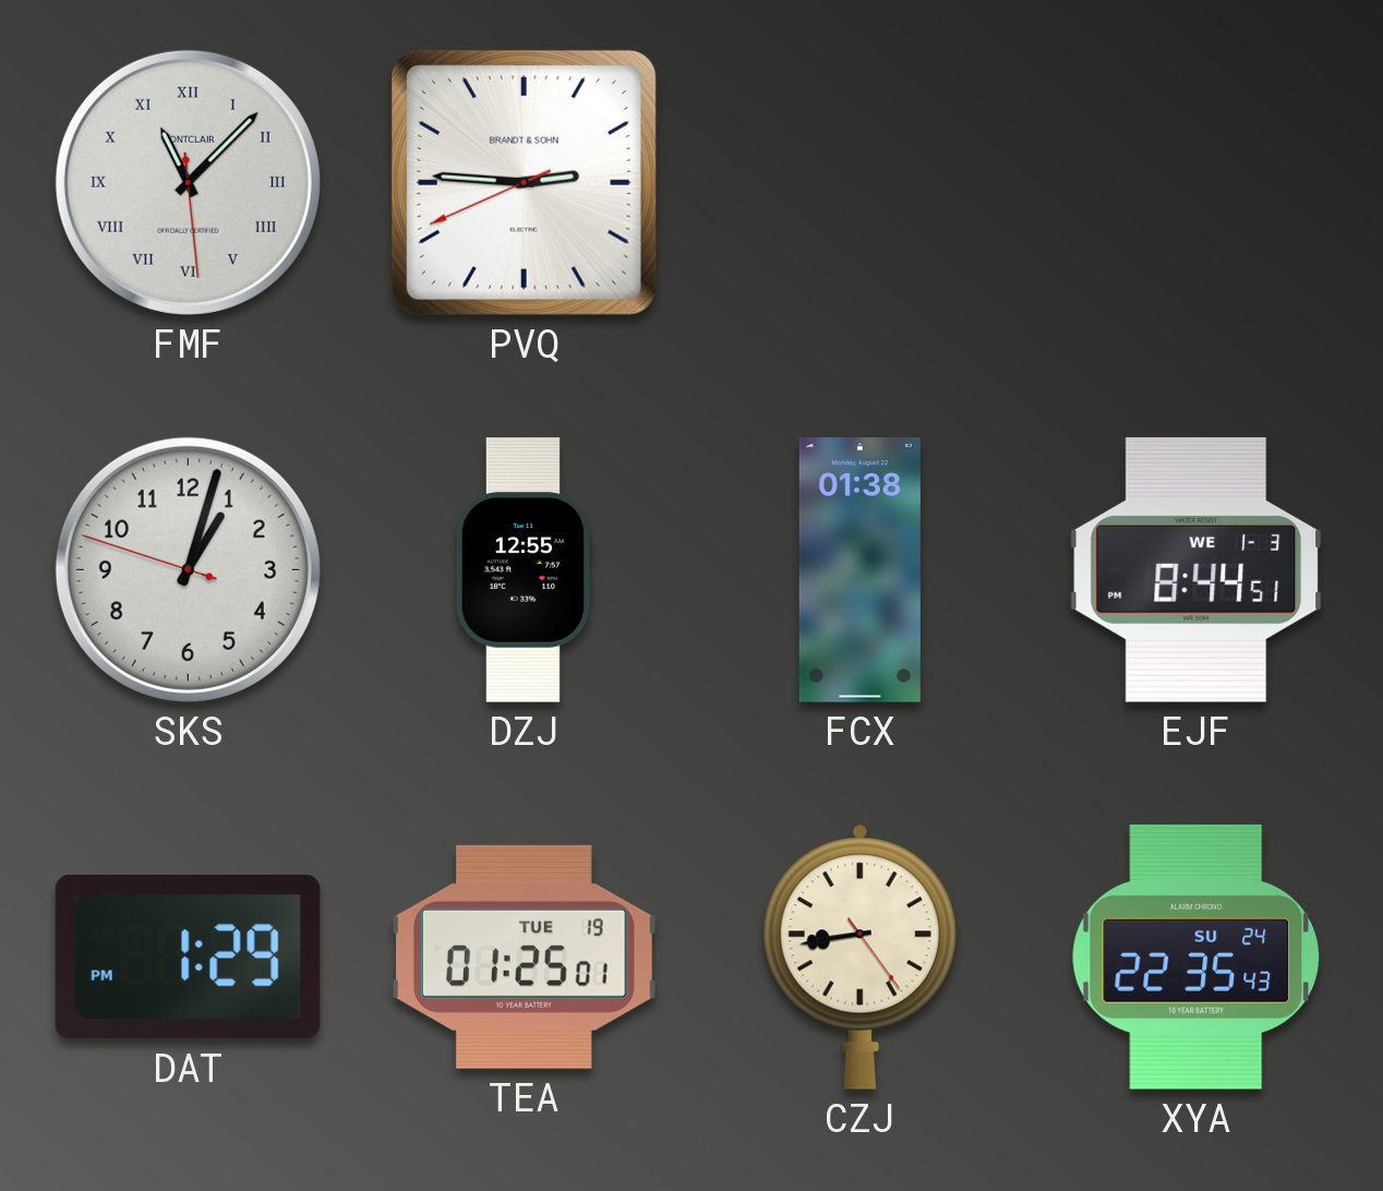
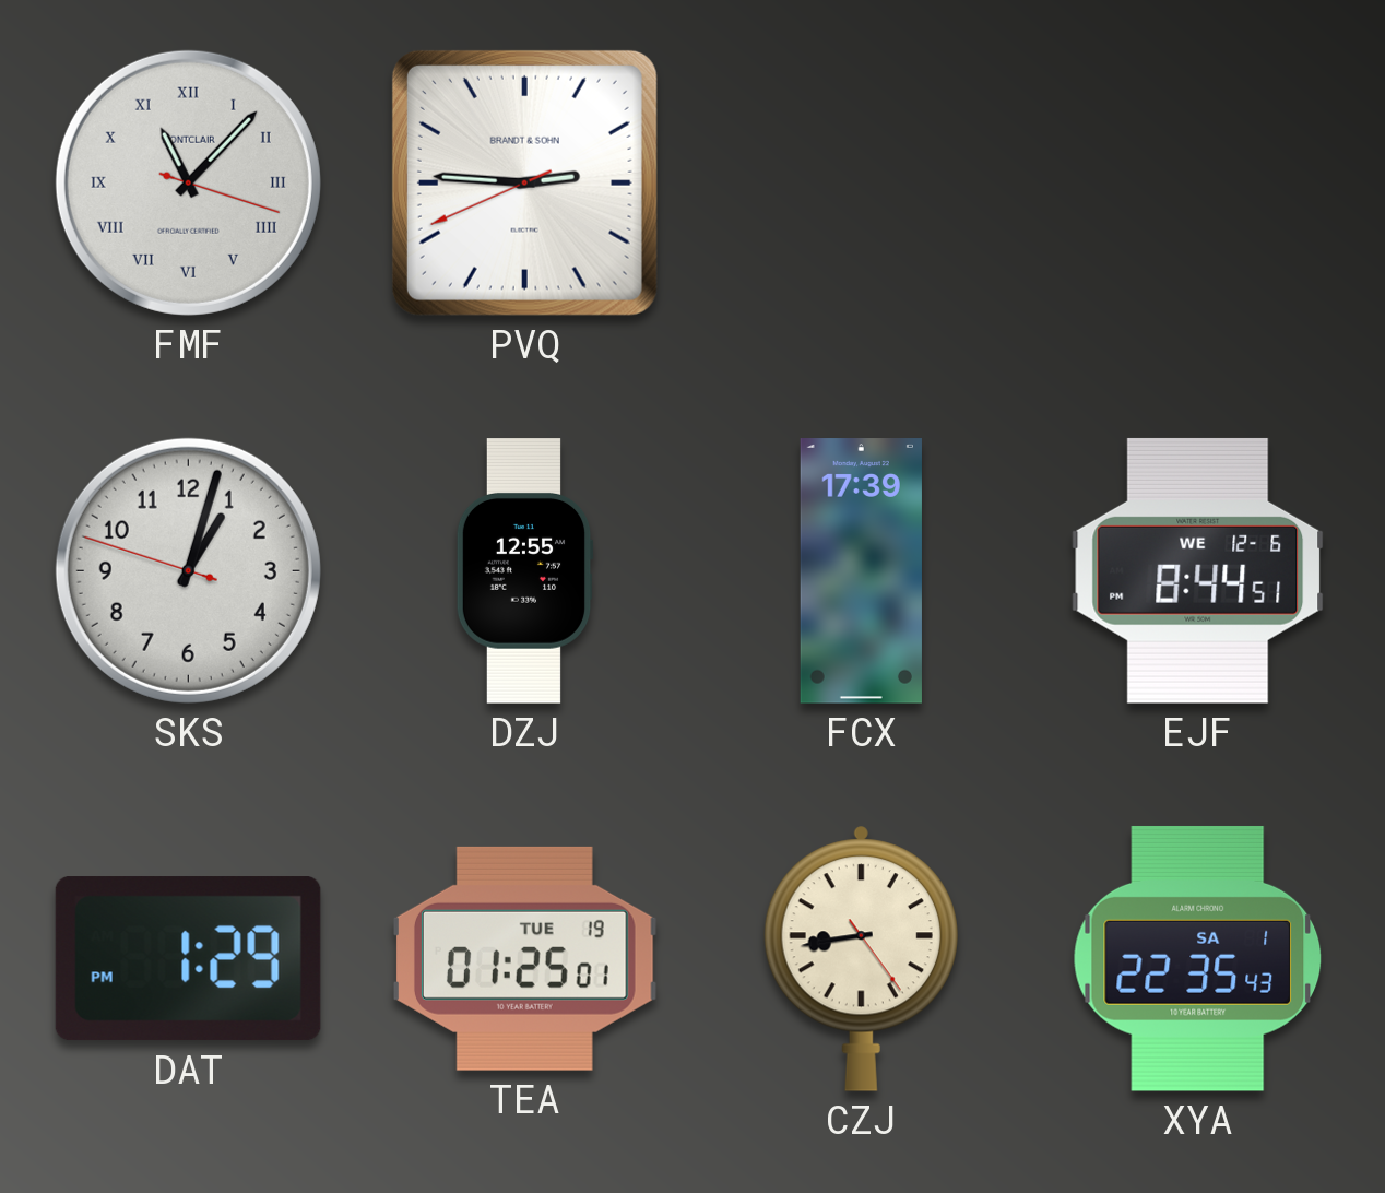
FMF: 11:07:29 -> 11:07:18
FCX: 01:38 -> 17:39
EJF date: WE 1-3 -> WE 12-6
XYA date: SU 24 -> SA 1
